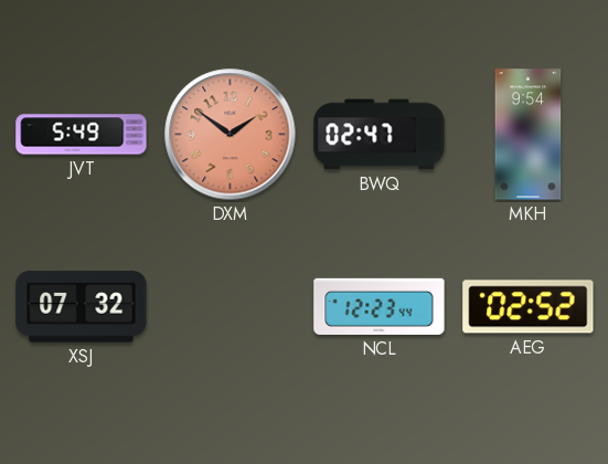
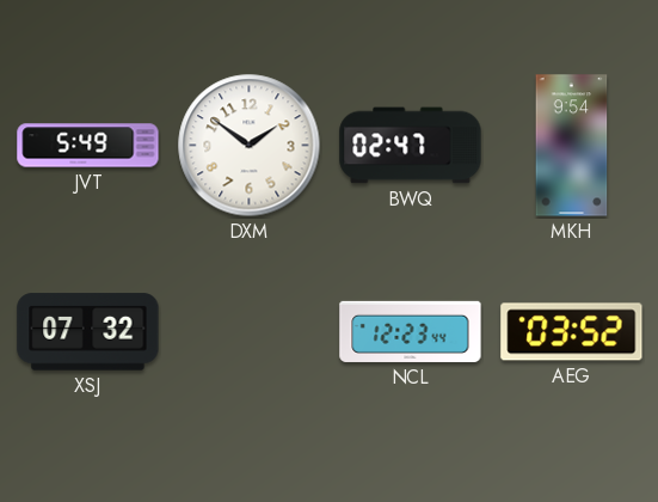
DXM dial: salmon -> white
AEG: 02:52 -> 03:52
